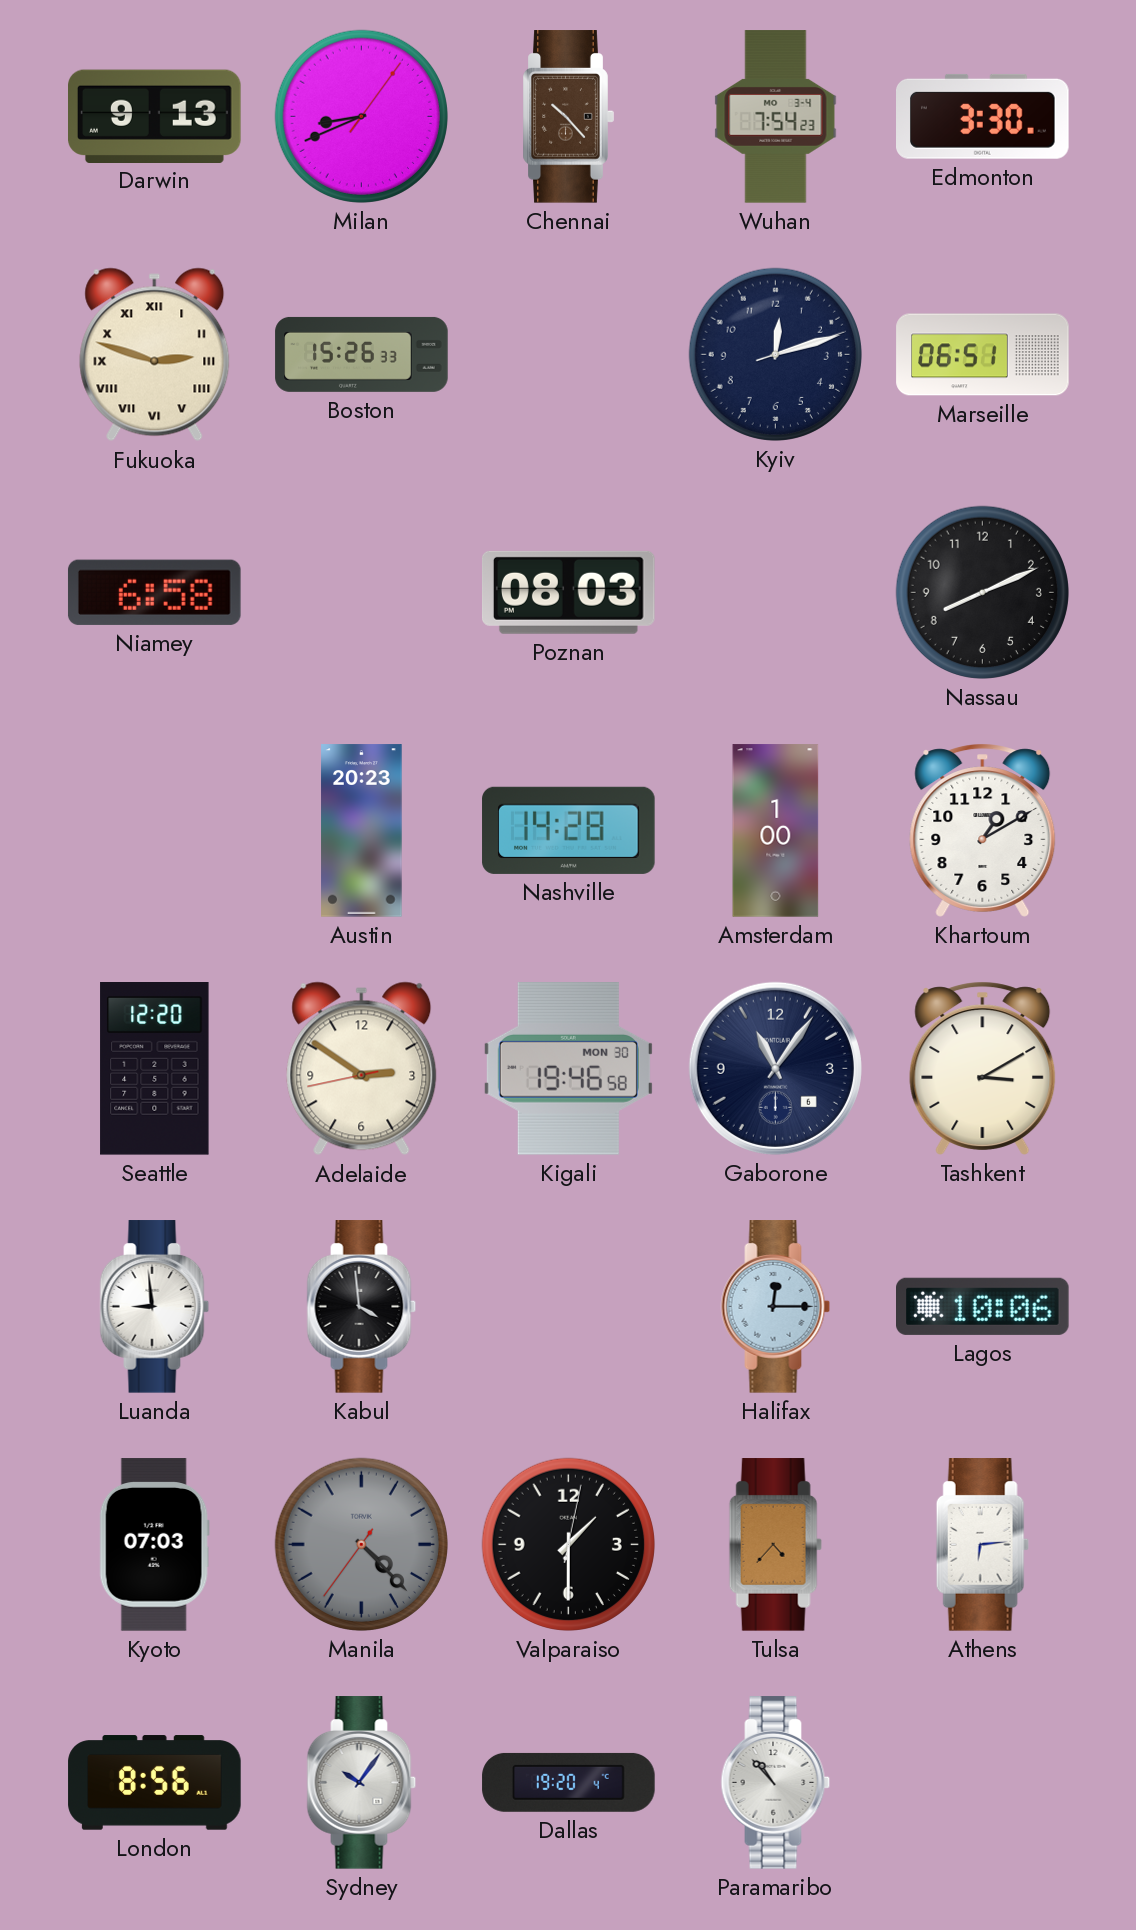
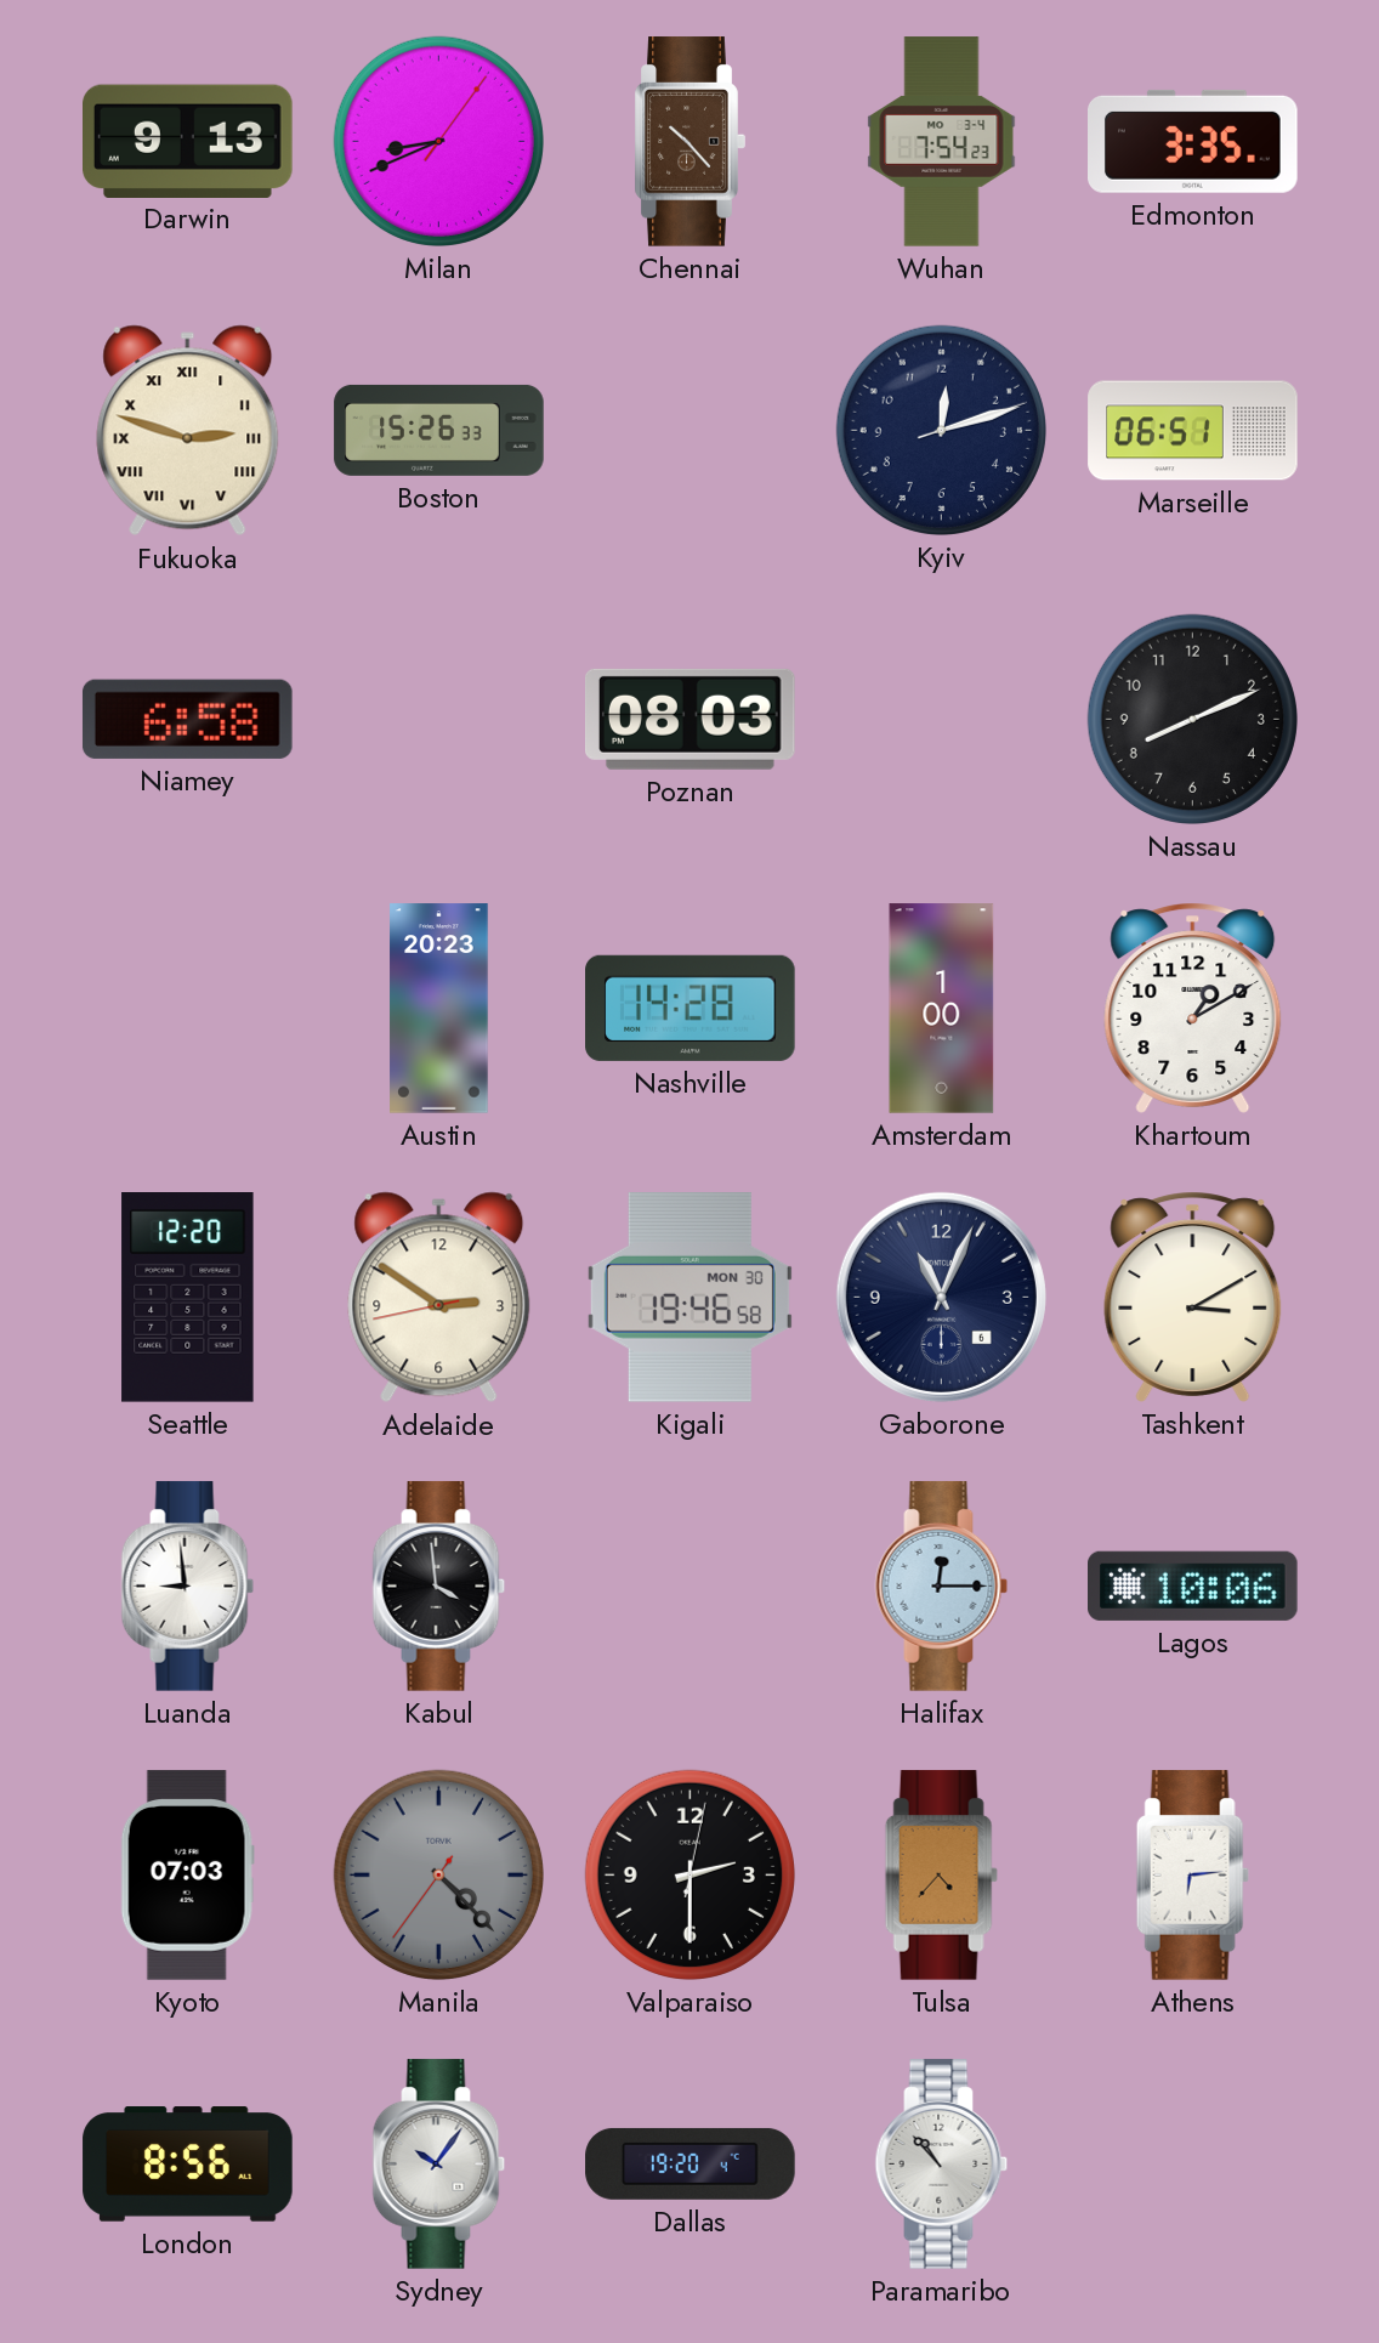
Edmonton: 3:30 -> 3:35
Gaborone: 11:06 -> 11:04
Valparaiso: 1:30 -> 2:30
